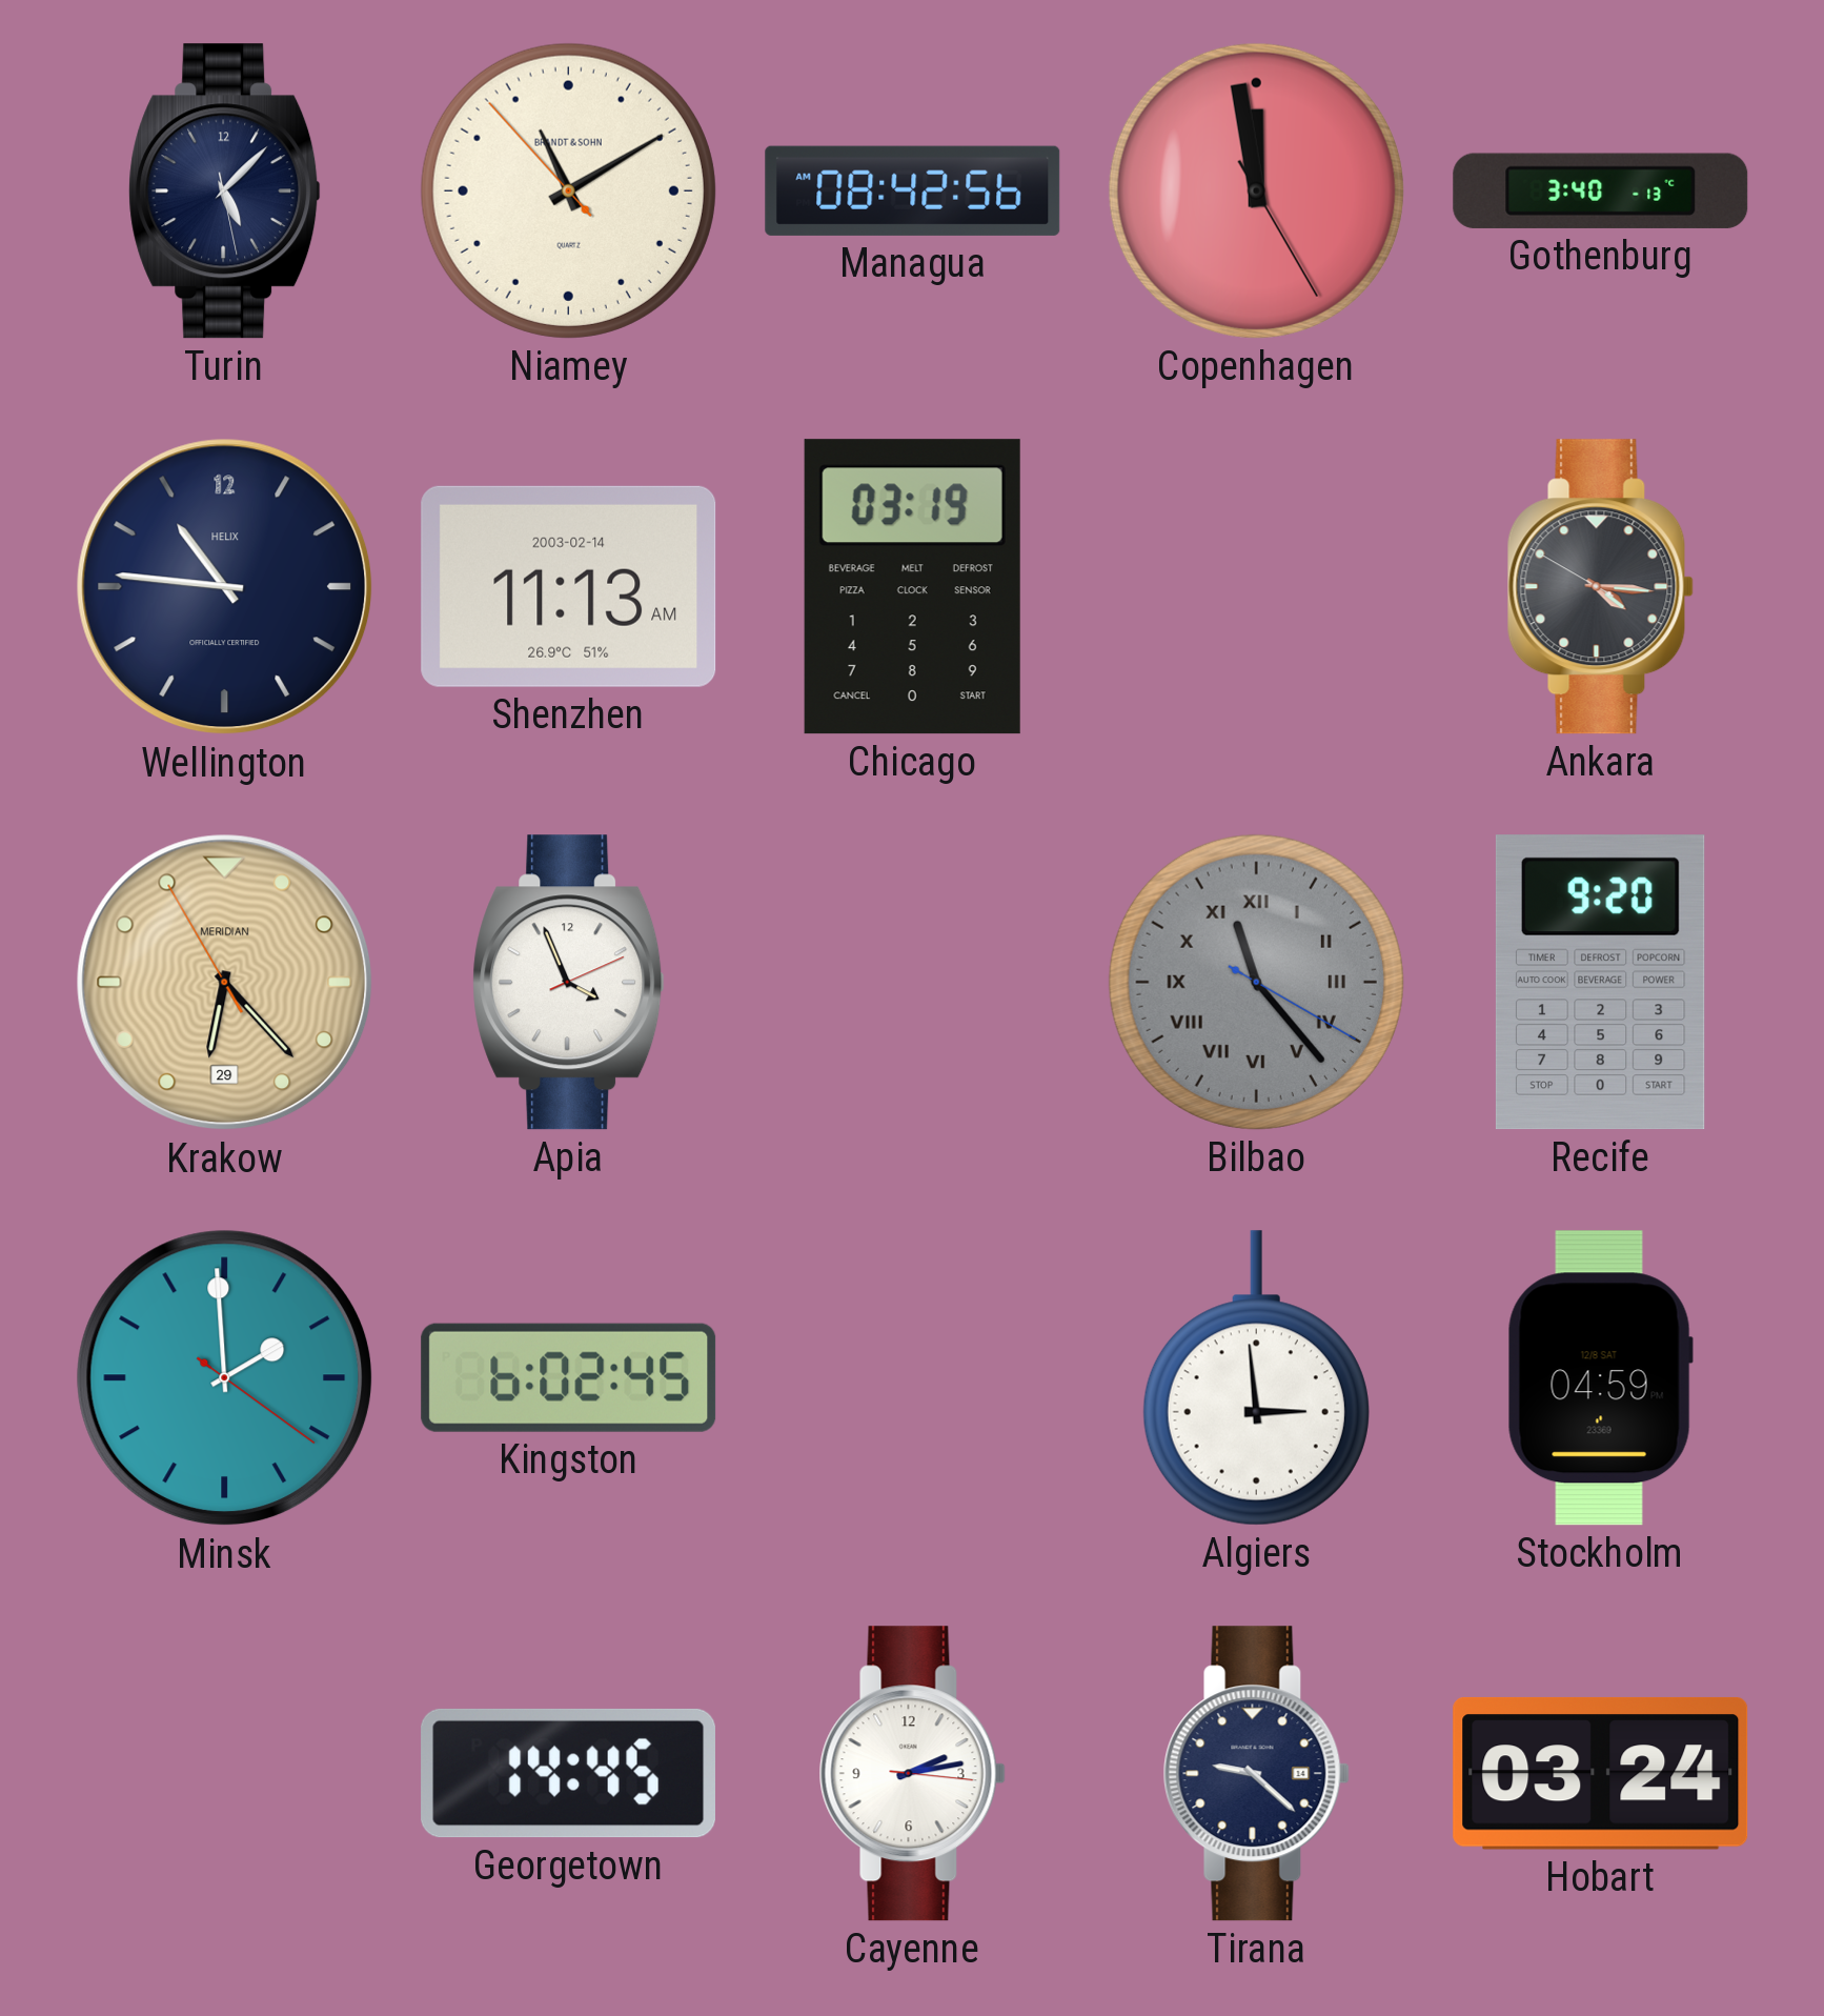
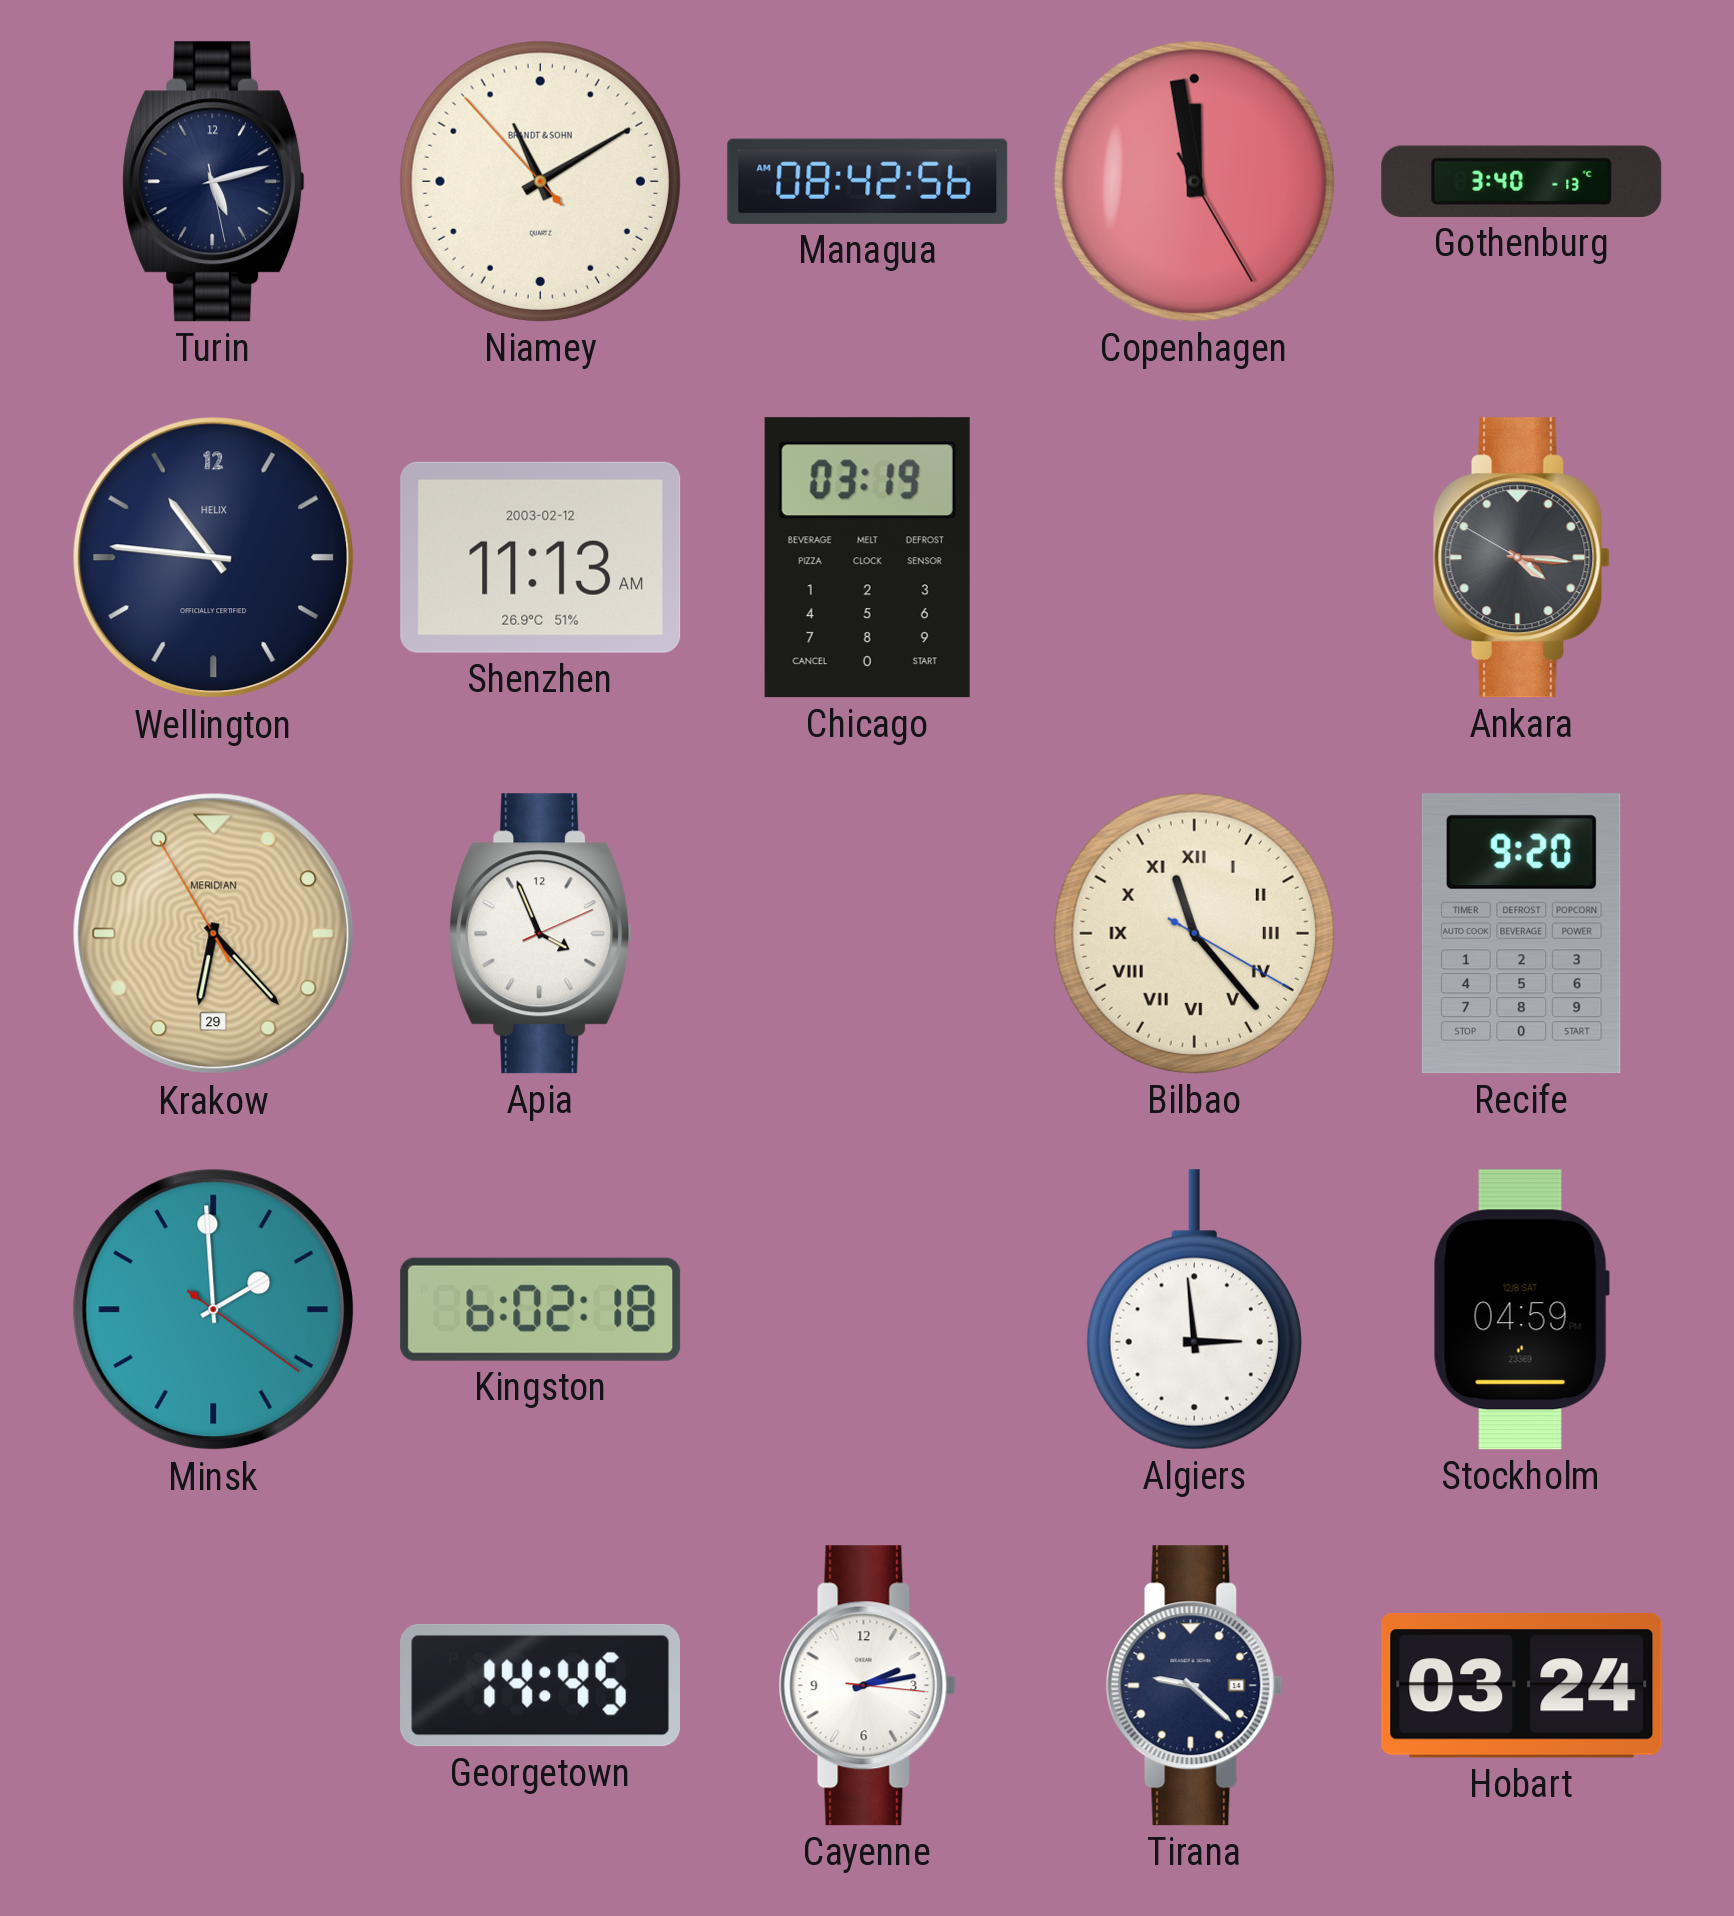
Turin: 5:07 -> 5:12
Shenzhen date: 2003-02-14 -> 2003-02-12
Bilbao dial: grey -> cream
Kingston: 6:02:45 -> 6:02:18
